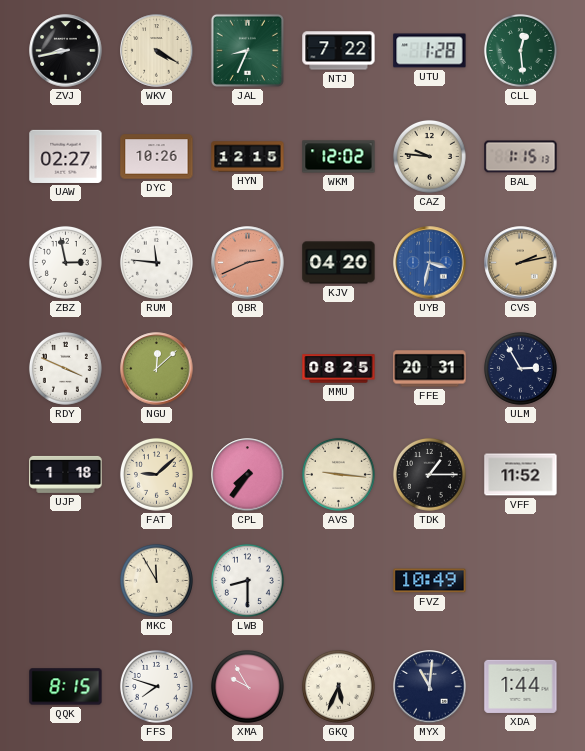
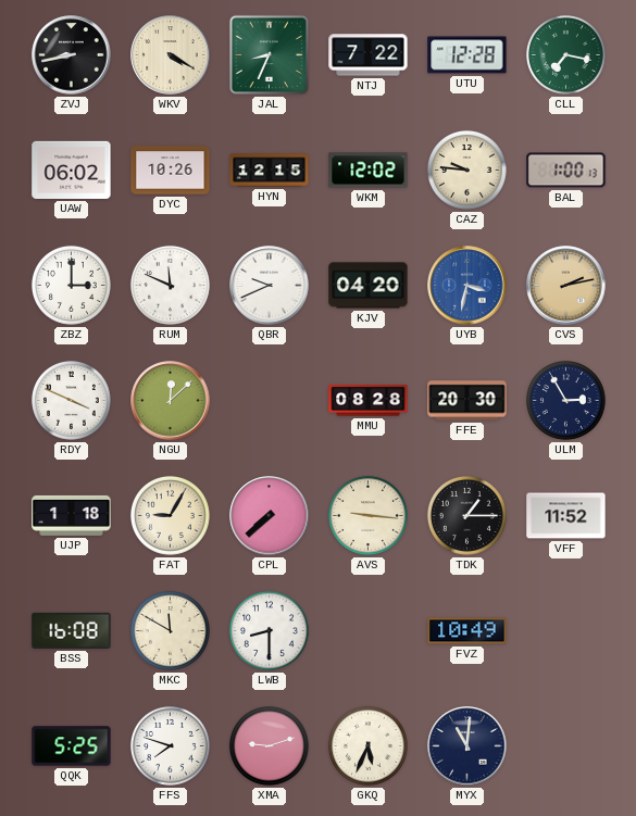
UTU: 1:28 -> 12:28
CLL: 12:29 -> 7:17
UAW: 02:27 -> 06:02
BAL: 1:15 -> 1:00
ZBZ: 2:58 -> 3:00
RUM: 11:46 -> 11:49
QBR: 2:41 -> 9:41
QBR dial: salmon -> white
MMU: 08:25 -> 08:28
FFE: 20:31 -> 20:30
FAT: 9:08 -> 9:05
CPL: 7:36 -> 7:38
BSS: none -> 16:08
MKC: 11:55 -> 11:50
QQK: 8:15 -> 5:25
XMA: 9:55 -> 9:12
XDA: 1:44 -> none
